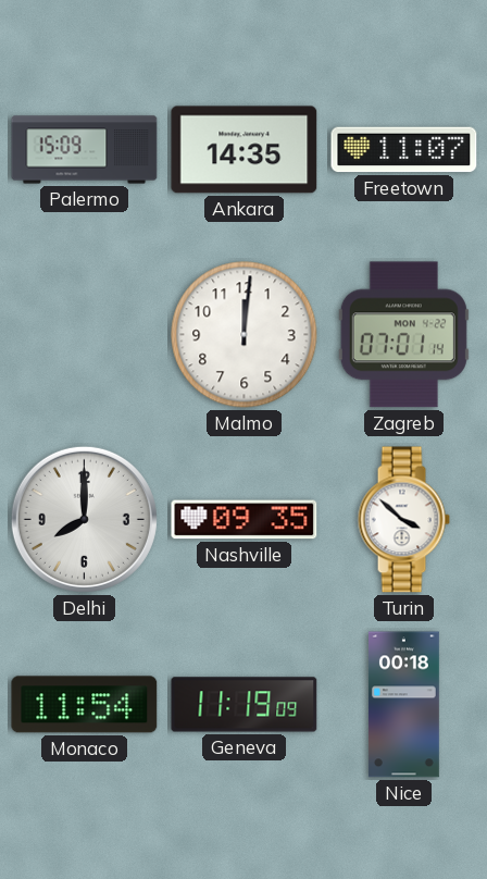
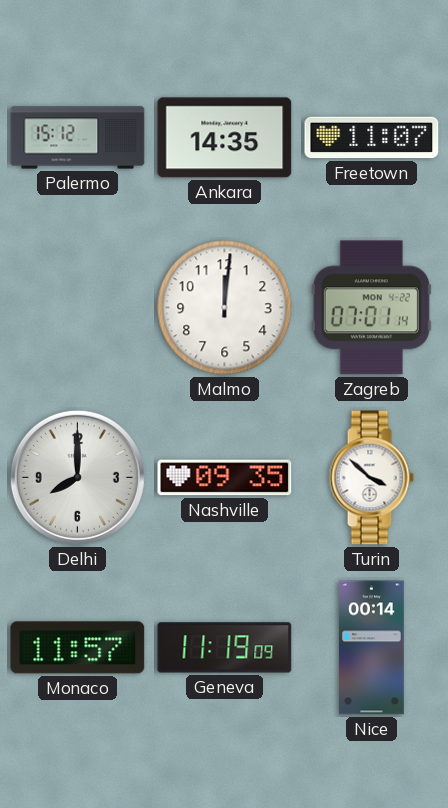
Palermo: 15:09 -> 15:12
Monaco: 11:54 -> 11:57
Nice: 00:18 -> 00:14
